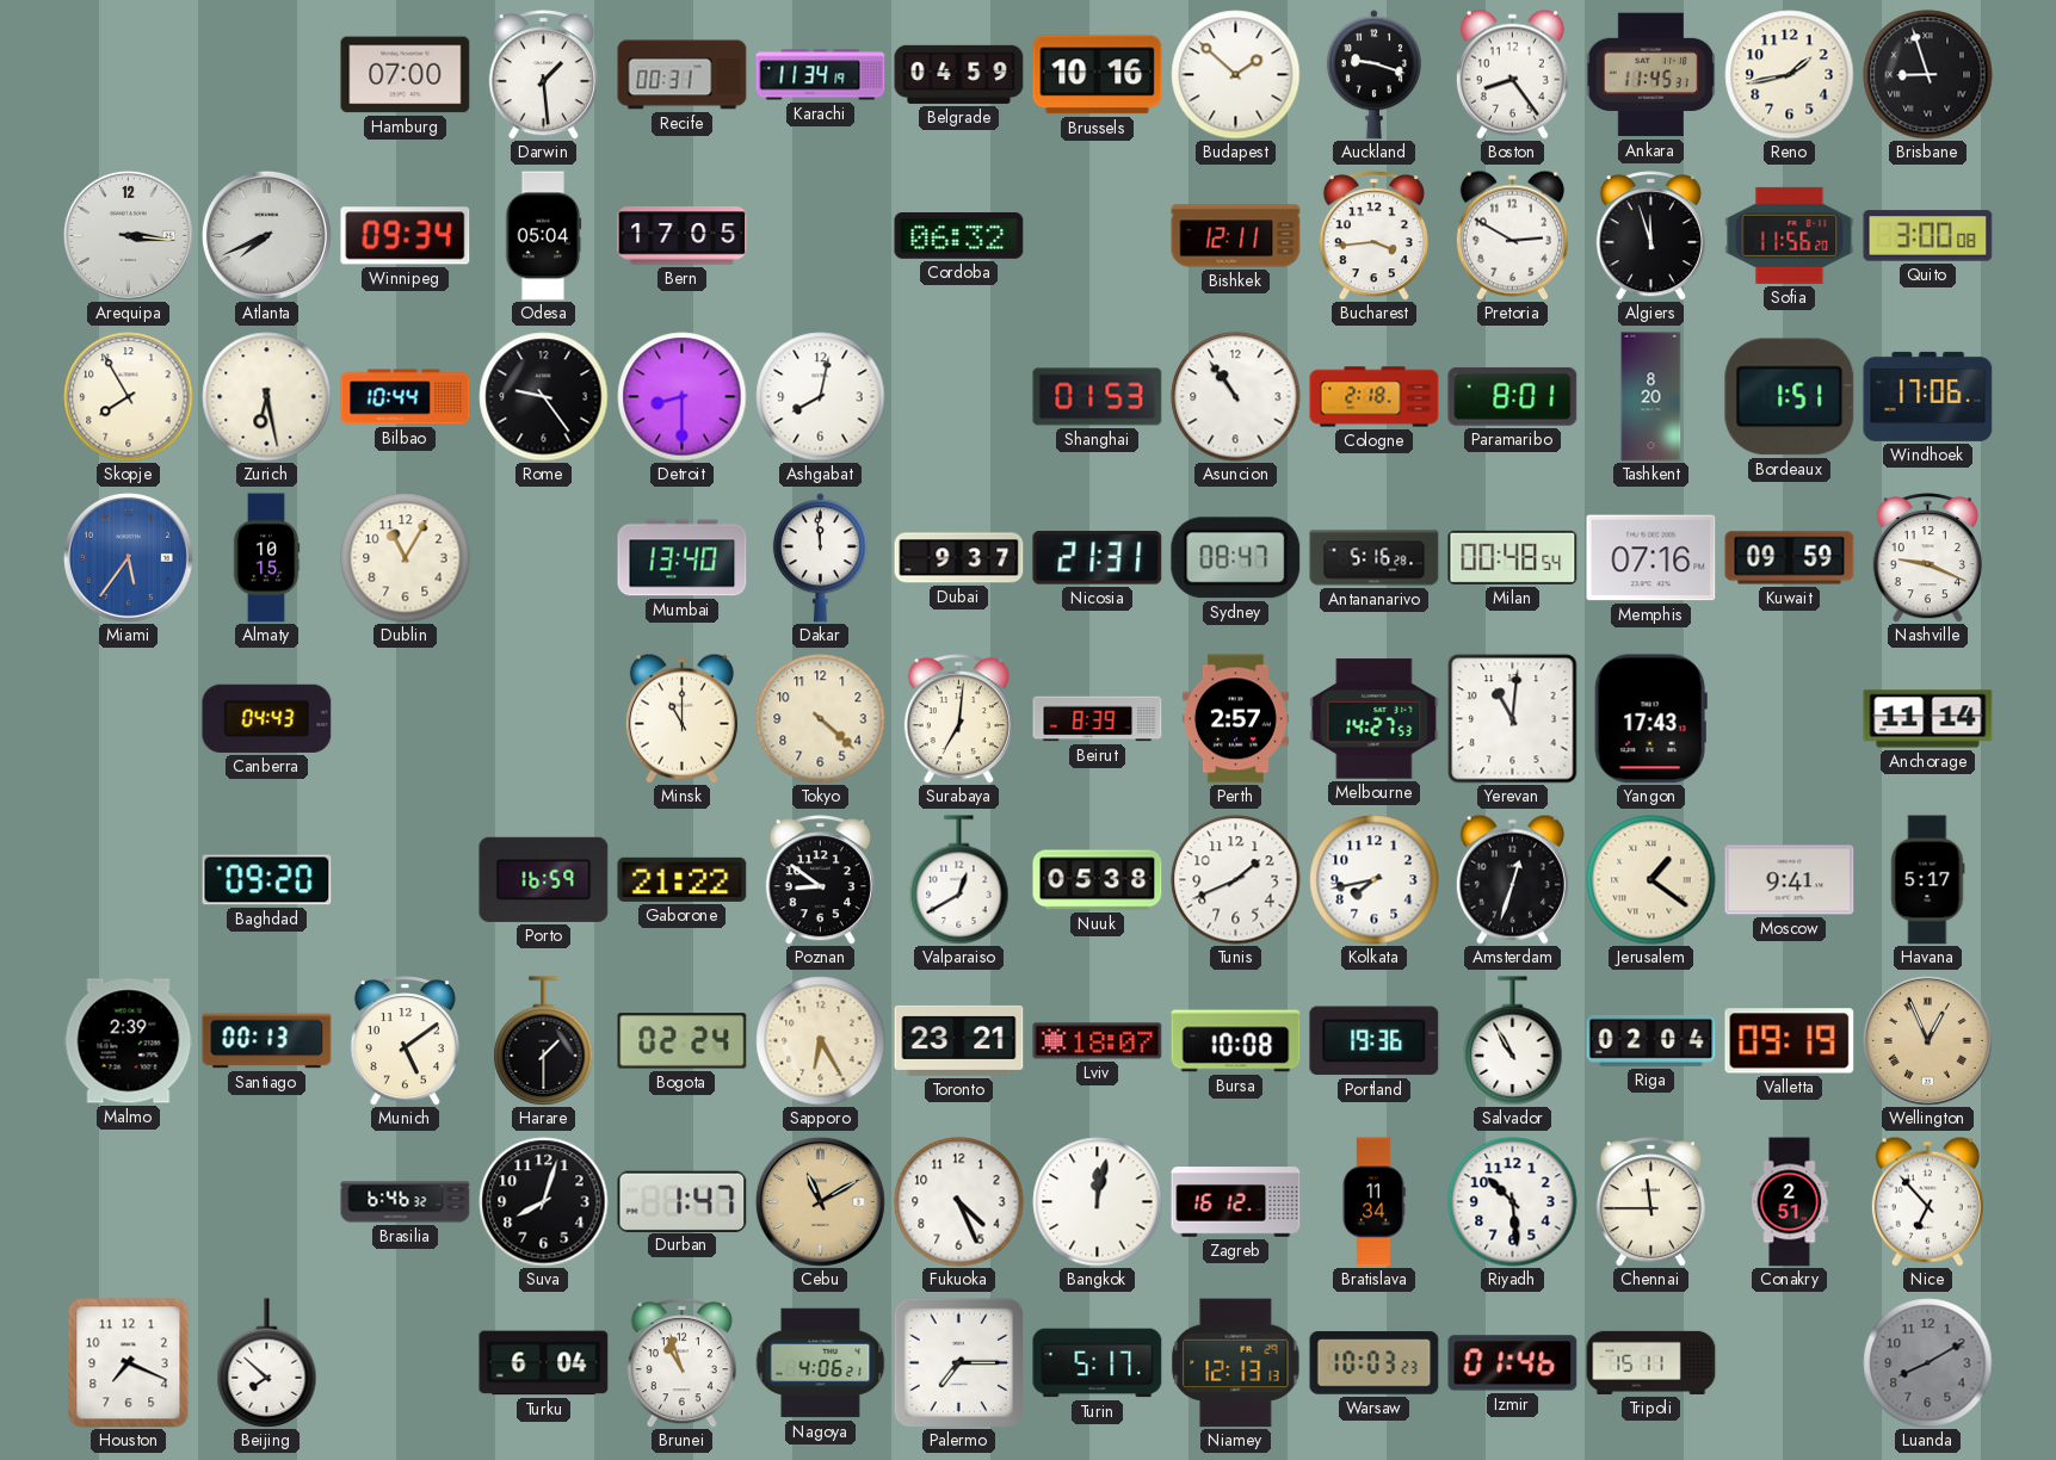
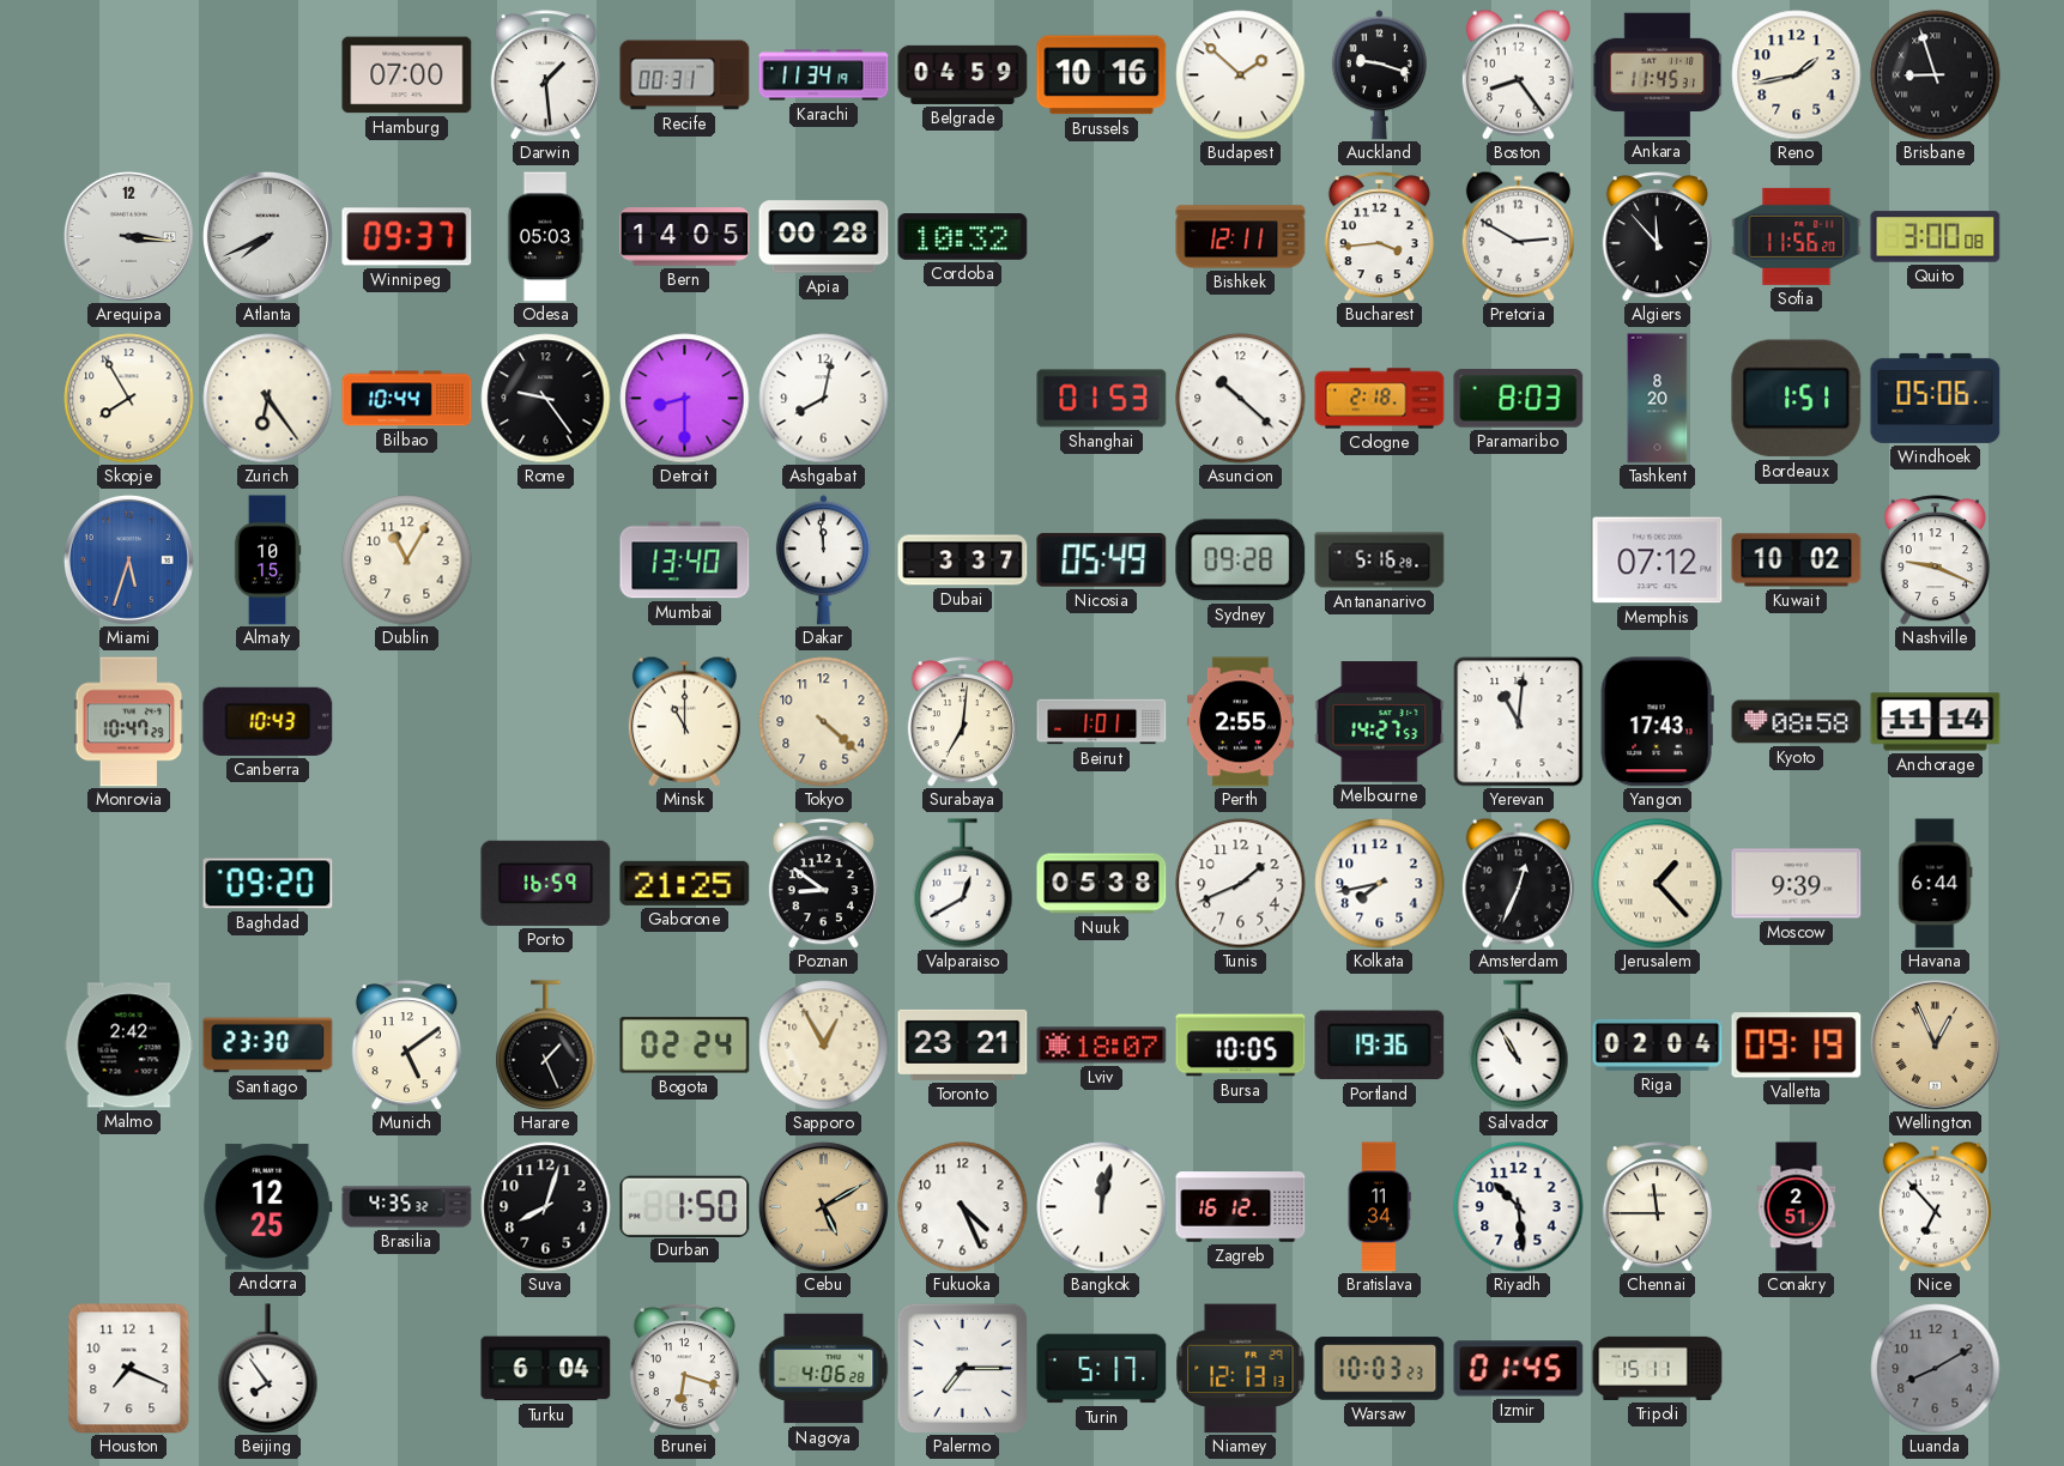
Winnipeg: 09:34 -> 09:37
Odesa: 05:04 -> 05:03
Bern: 17:05 -> 14:05
Apia: none -> 00:28
Cordoba: 06:32 -> 10:32
Algiers: 11:57 -> 11:53
Zurich: 6:28 -> 6:24
Asuncion: 10:54 -> 10:22
Paramaribo: 8:01 -> 8:03
Windhoek: 17:06 -> 05:06
Miami: 5:36 -> 5:33
Dubai: 9:37 -> 3:37
Nicosia: 21:31 -> 05:49
Sydney: 08:47 -> 09:28
Milan: 00:48 -> none
Memphis: 07:16 -> 07:12
Kuwait: 09:59 -> 10:02
Monrovia: none -> 10:47
Canberra: 04:43 -> 10:43
Beirut: 8:39 -> 1:01
Perth: 2:57 -> 2:55
Kyoto: none -> 08:58
Gaborone: 21:22 -> 21:25
Amsterdam: 12:33 -> 12:34
Jerusalem: 1:21 -> 1:23
Moscow: 9:41 -> 9:39
Havana: 5:17 -> 6:44
Malmo: 2:39 -> 2:42
Santiago: 00:13 -> 23:30
Harare: 1:30 -> 1:26
Sapporo: 6:25 -> 12:55
Bursa: 10:08 -> 10:05
Andorra: none -> 12:25
Brasilia: 6:46 -> 4:35
Durban: 1:47 -> 1:50
Cebu: 11:10 -> 5:10
Beijing: 7:52 -> 7:54
Brunei: 10:57 -> 6:18
Nagoya: 4:06:21 -> 4:06:28
Izmir: 01:46 -> 01:45
